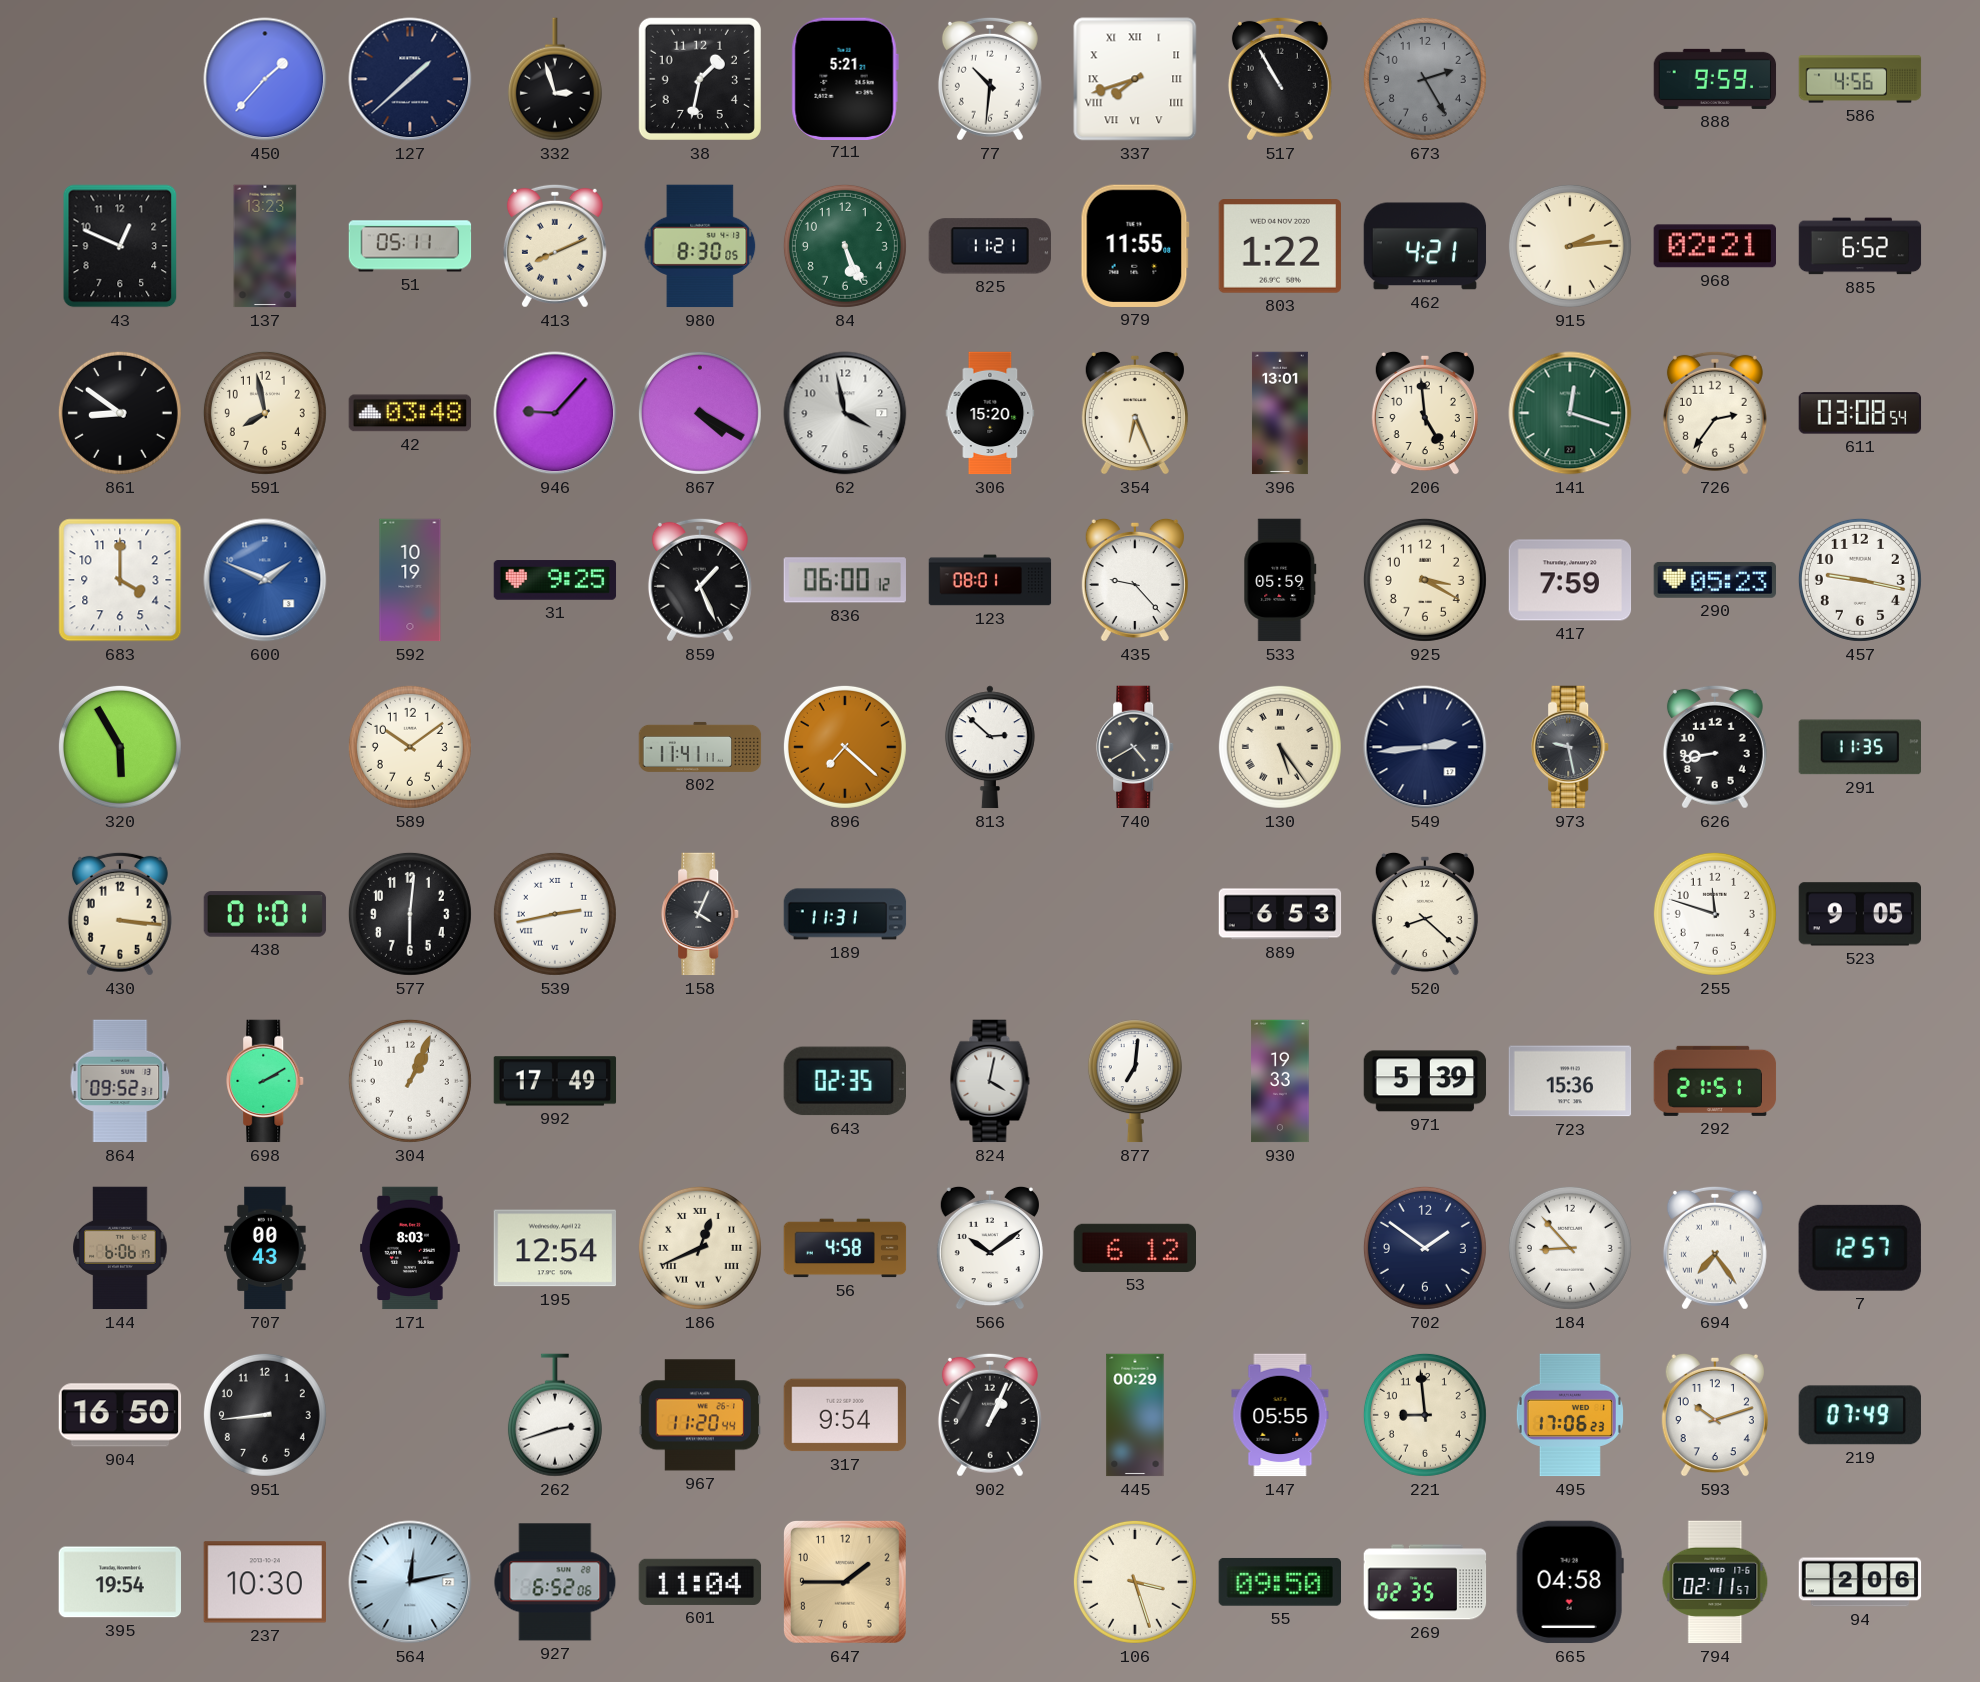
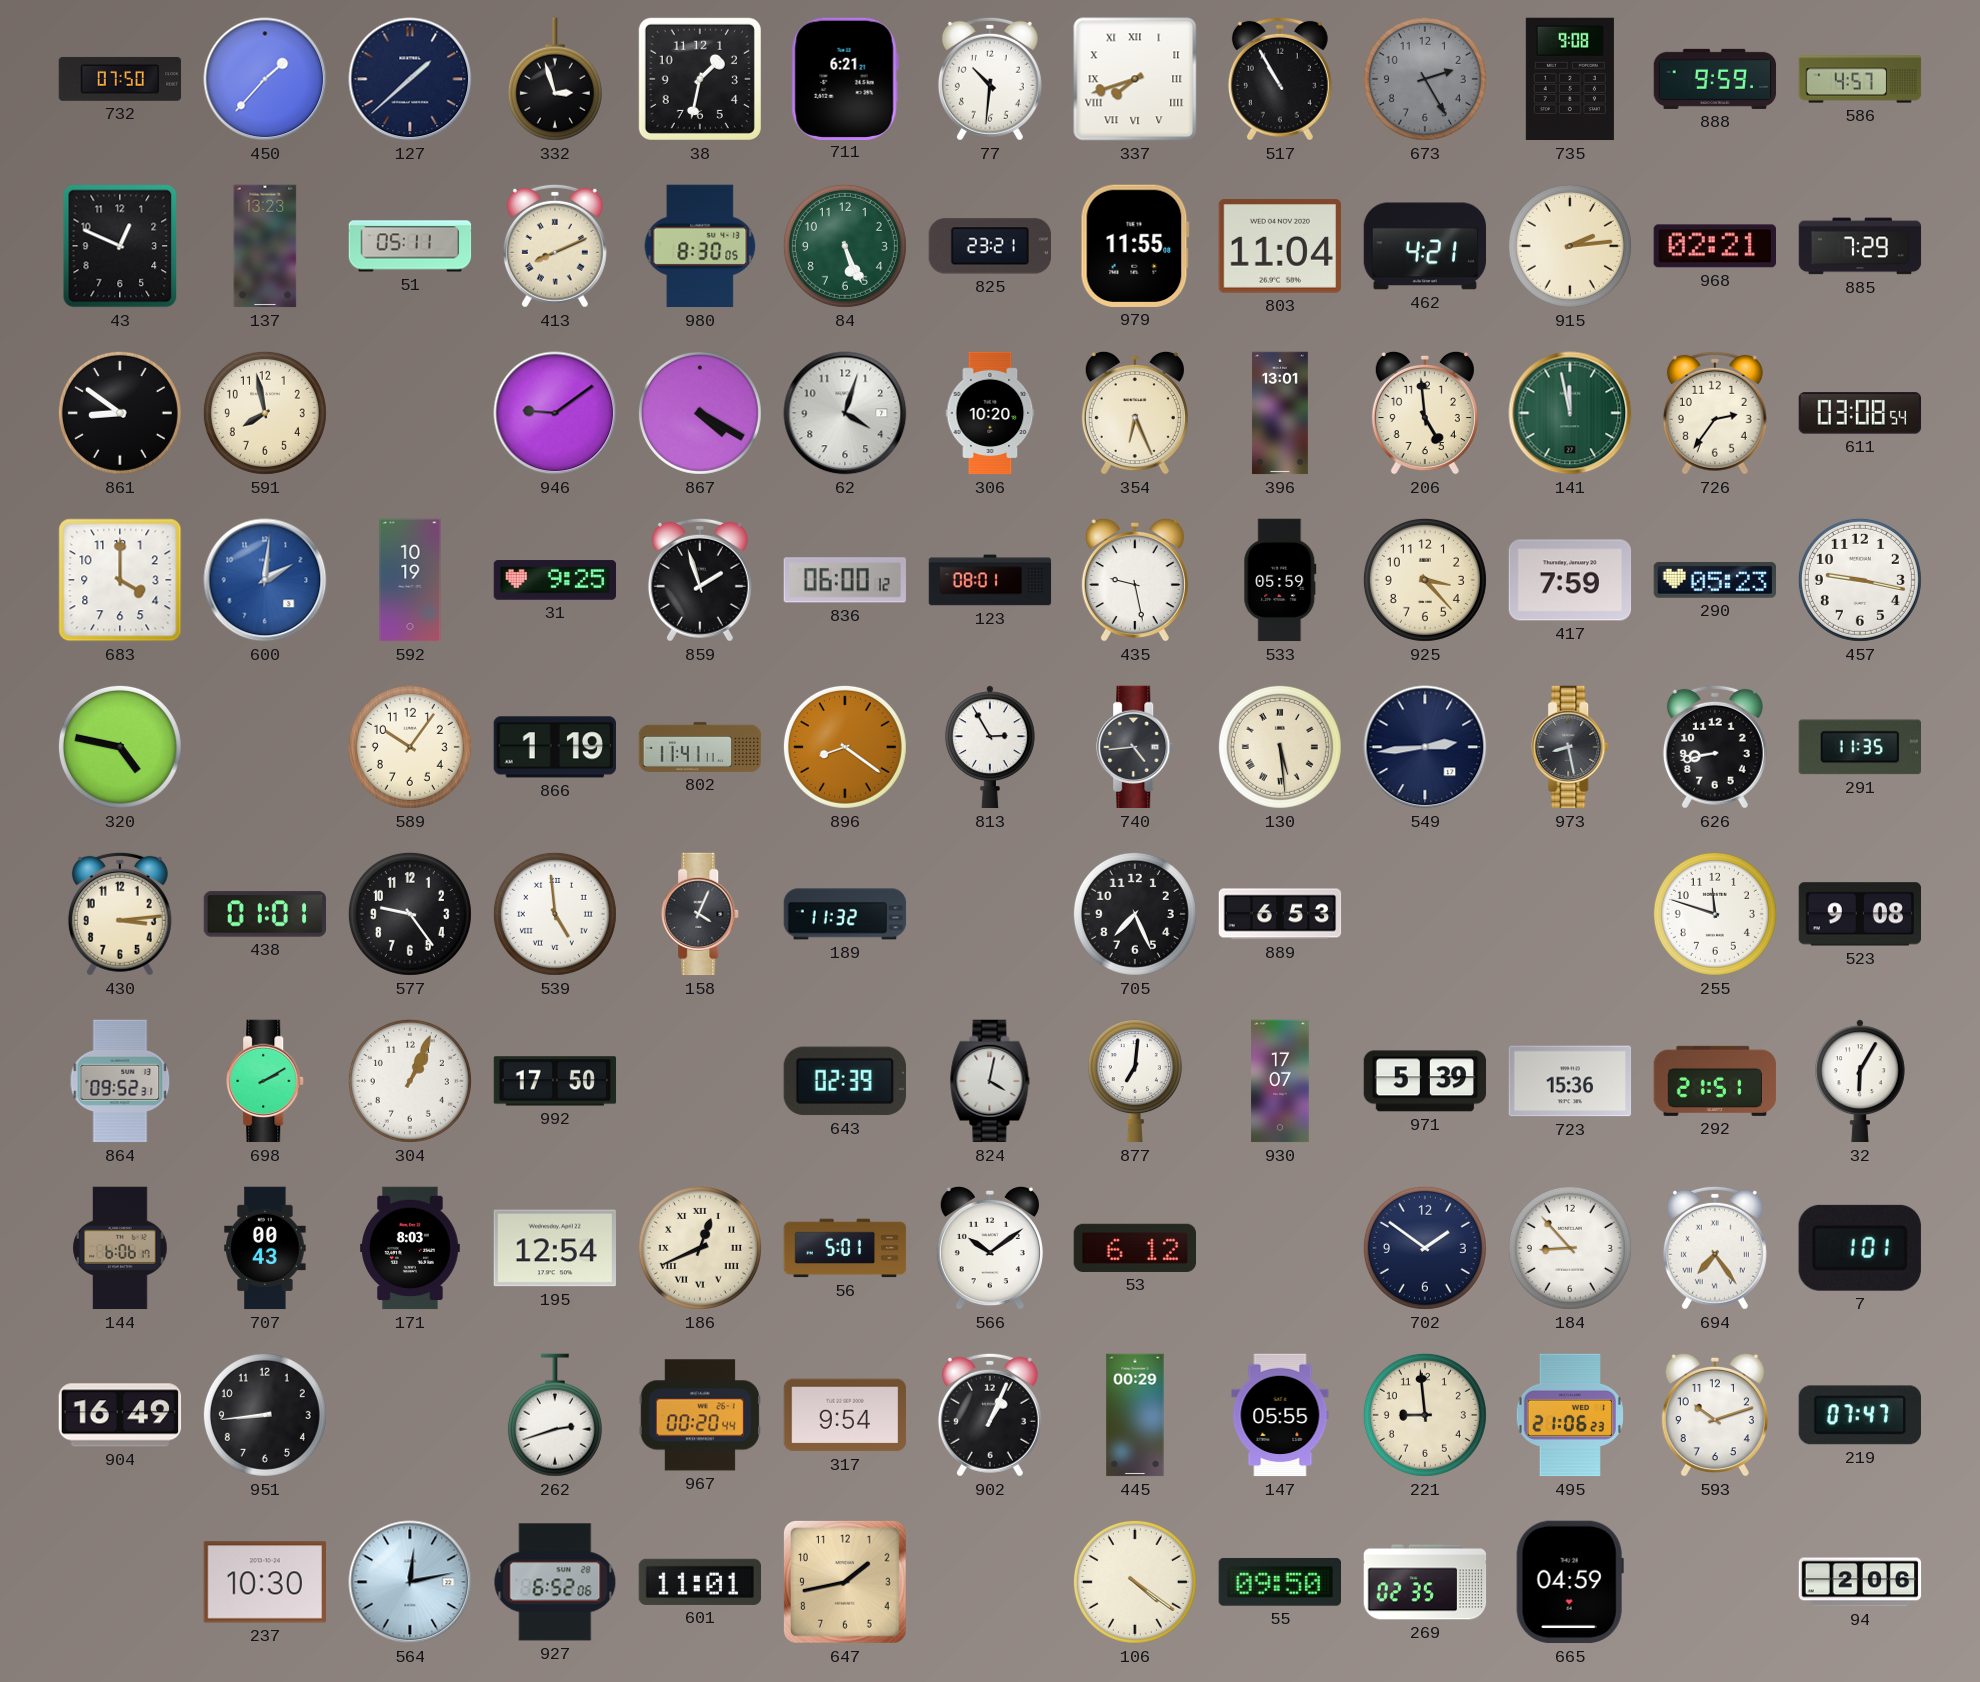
732: none -> 07:50
711: 5:21 -> 6:21
735: none -> 9:08
586: 4:56 -> 4:57
825: 11:21 -> 23:21
803: 1:22 -> 11:04
885: 6:52 -> 7:29
42: 03:48 -> none
946: 9:07 -> 9:09
62: 3:58 -> 4:03
306: 15:20 -> 10:20
141: 12:18 -> 11:58
600: 1:49 -> 2:01
859: 1:26 -> 1:57
435: 9:23 -> 9:28
925: 3:20 -> 3:23
320: 5:55 -> 4:47
589: 10:09 -> 10:06
866: none -> 1:19
896: 7:22 -> 8:21
813: 2:52 -> 2:55
740: 4:40 -> 4:44
130: 5:24 -> 5:29
973: 9:28 -> 8:28
430: 3:16 -> 3:14
577: 6:01 -> 9:24
539: 2:43 -> 4:59
189: 11:31 -> 11:32
705: none -> 7:26
520: 8:22 -> none
523: 9:05 -> 9:08
992: 17:49 -> 17:50
643: 02:35 -> 02:39
930: 19:33 -> 17:07
32: none -> 6:05
56: 4:58 -> 5:01
7: 12:57 -> 1:01
904: 16:50 -> 16:49
967: 11:20 -> 00:20
495: 17:06 -> 21:06
219: 07:49 -> 07:47
395: 19:54 -> none
601: 11:04 -> 11:01
647: 1:45 -> 1:43
106: 3:27 -> 4:21
665: 04:58 -> 04:59
794: 02:11 -> none
